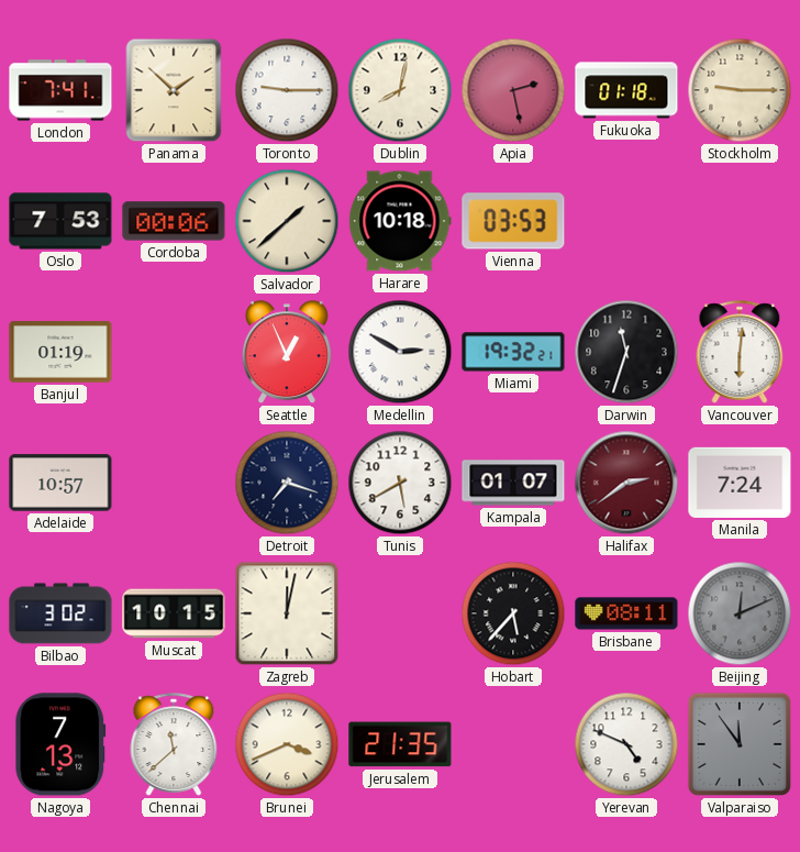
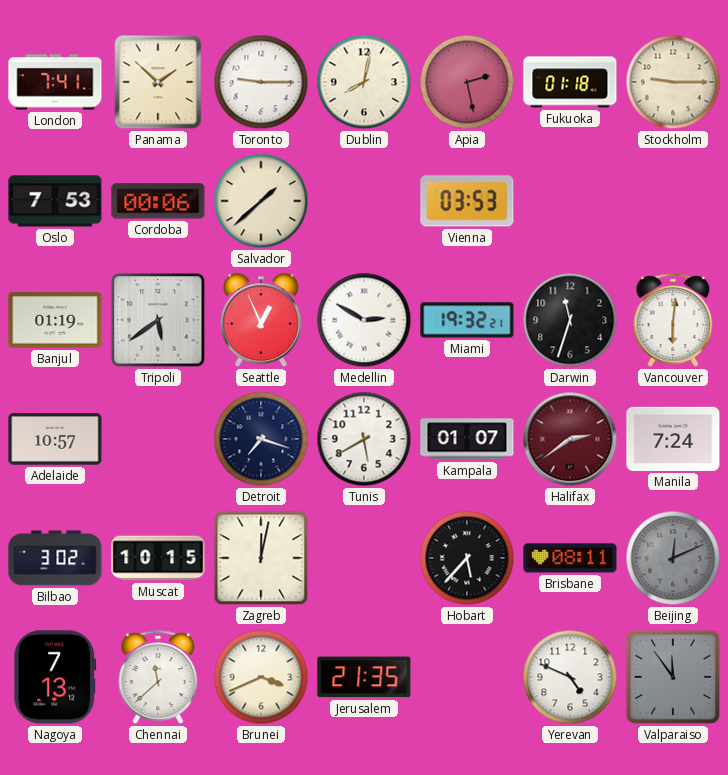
Harare: 10:18 -> none
Tripoli: none -> 5:39
